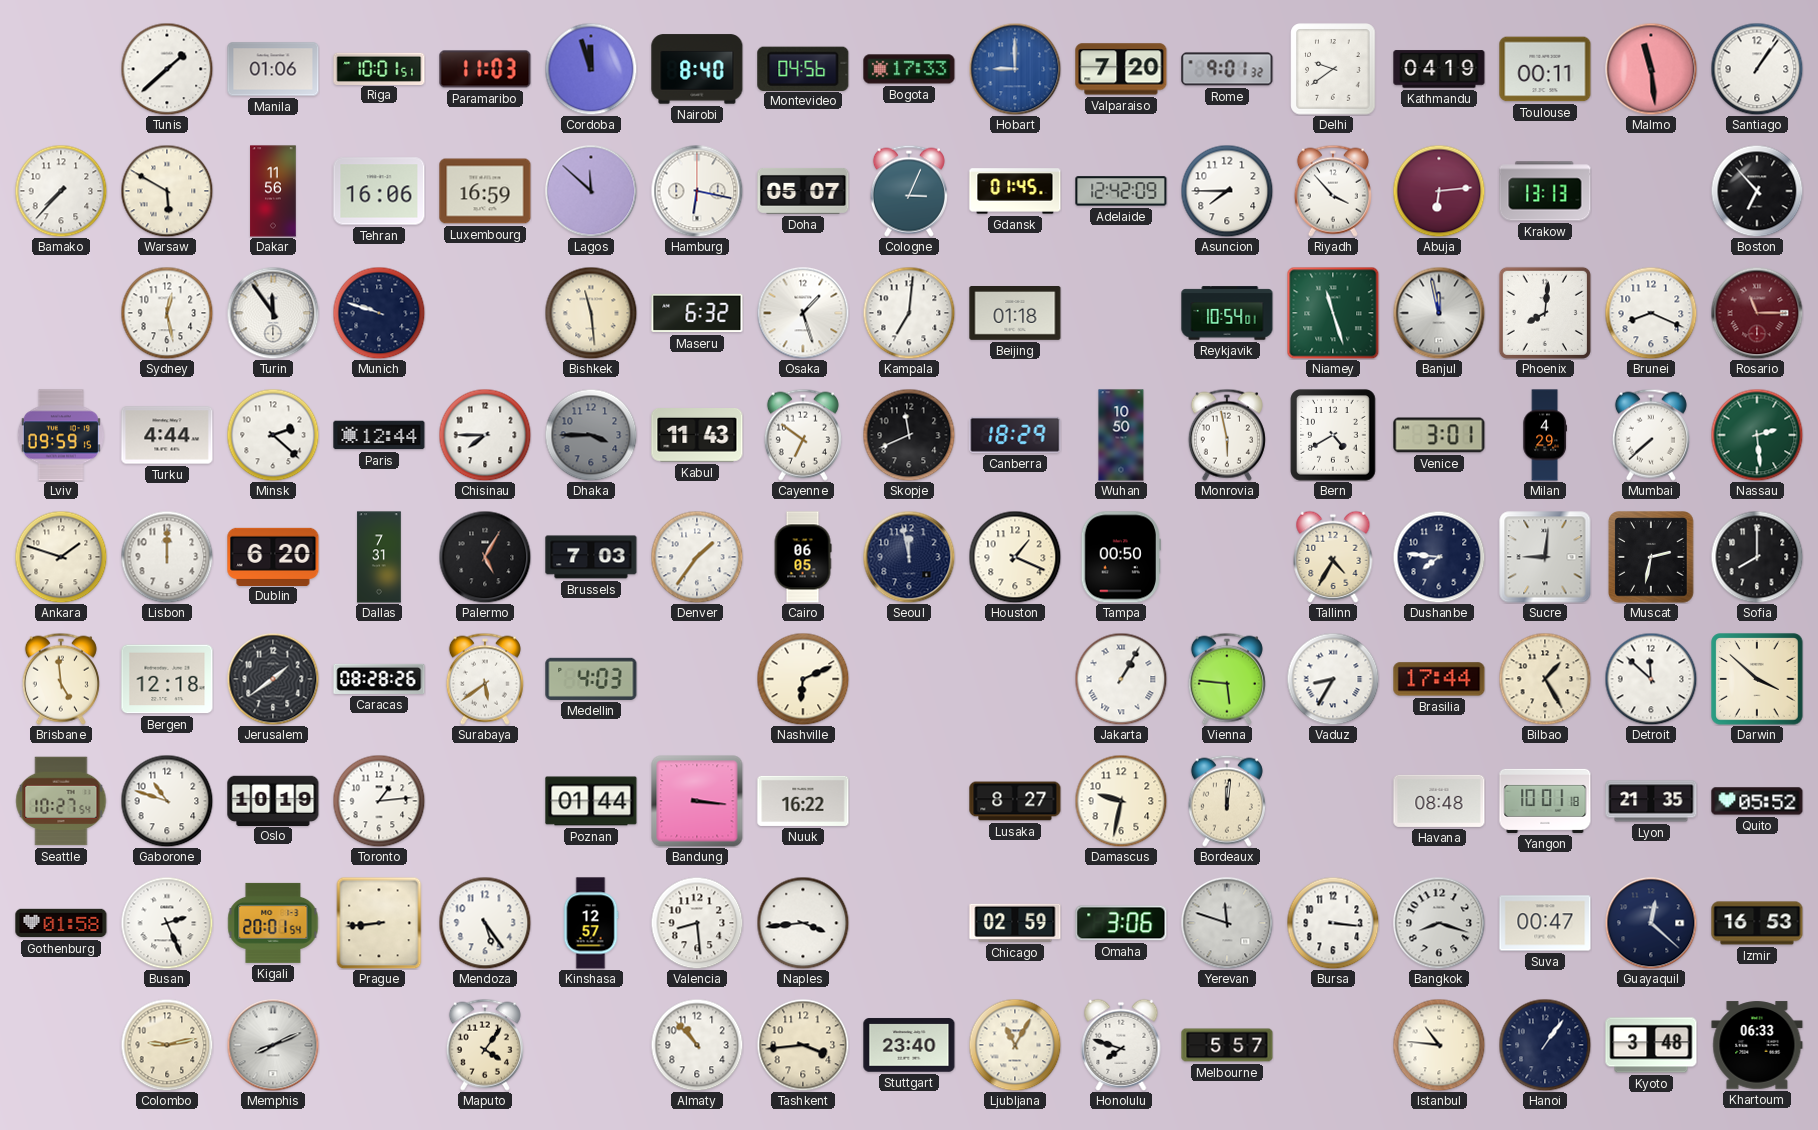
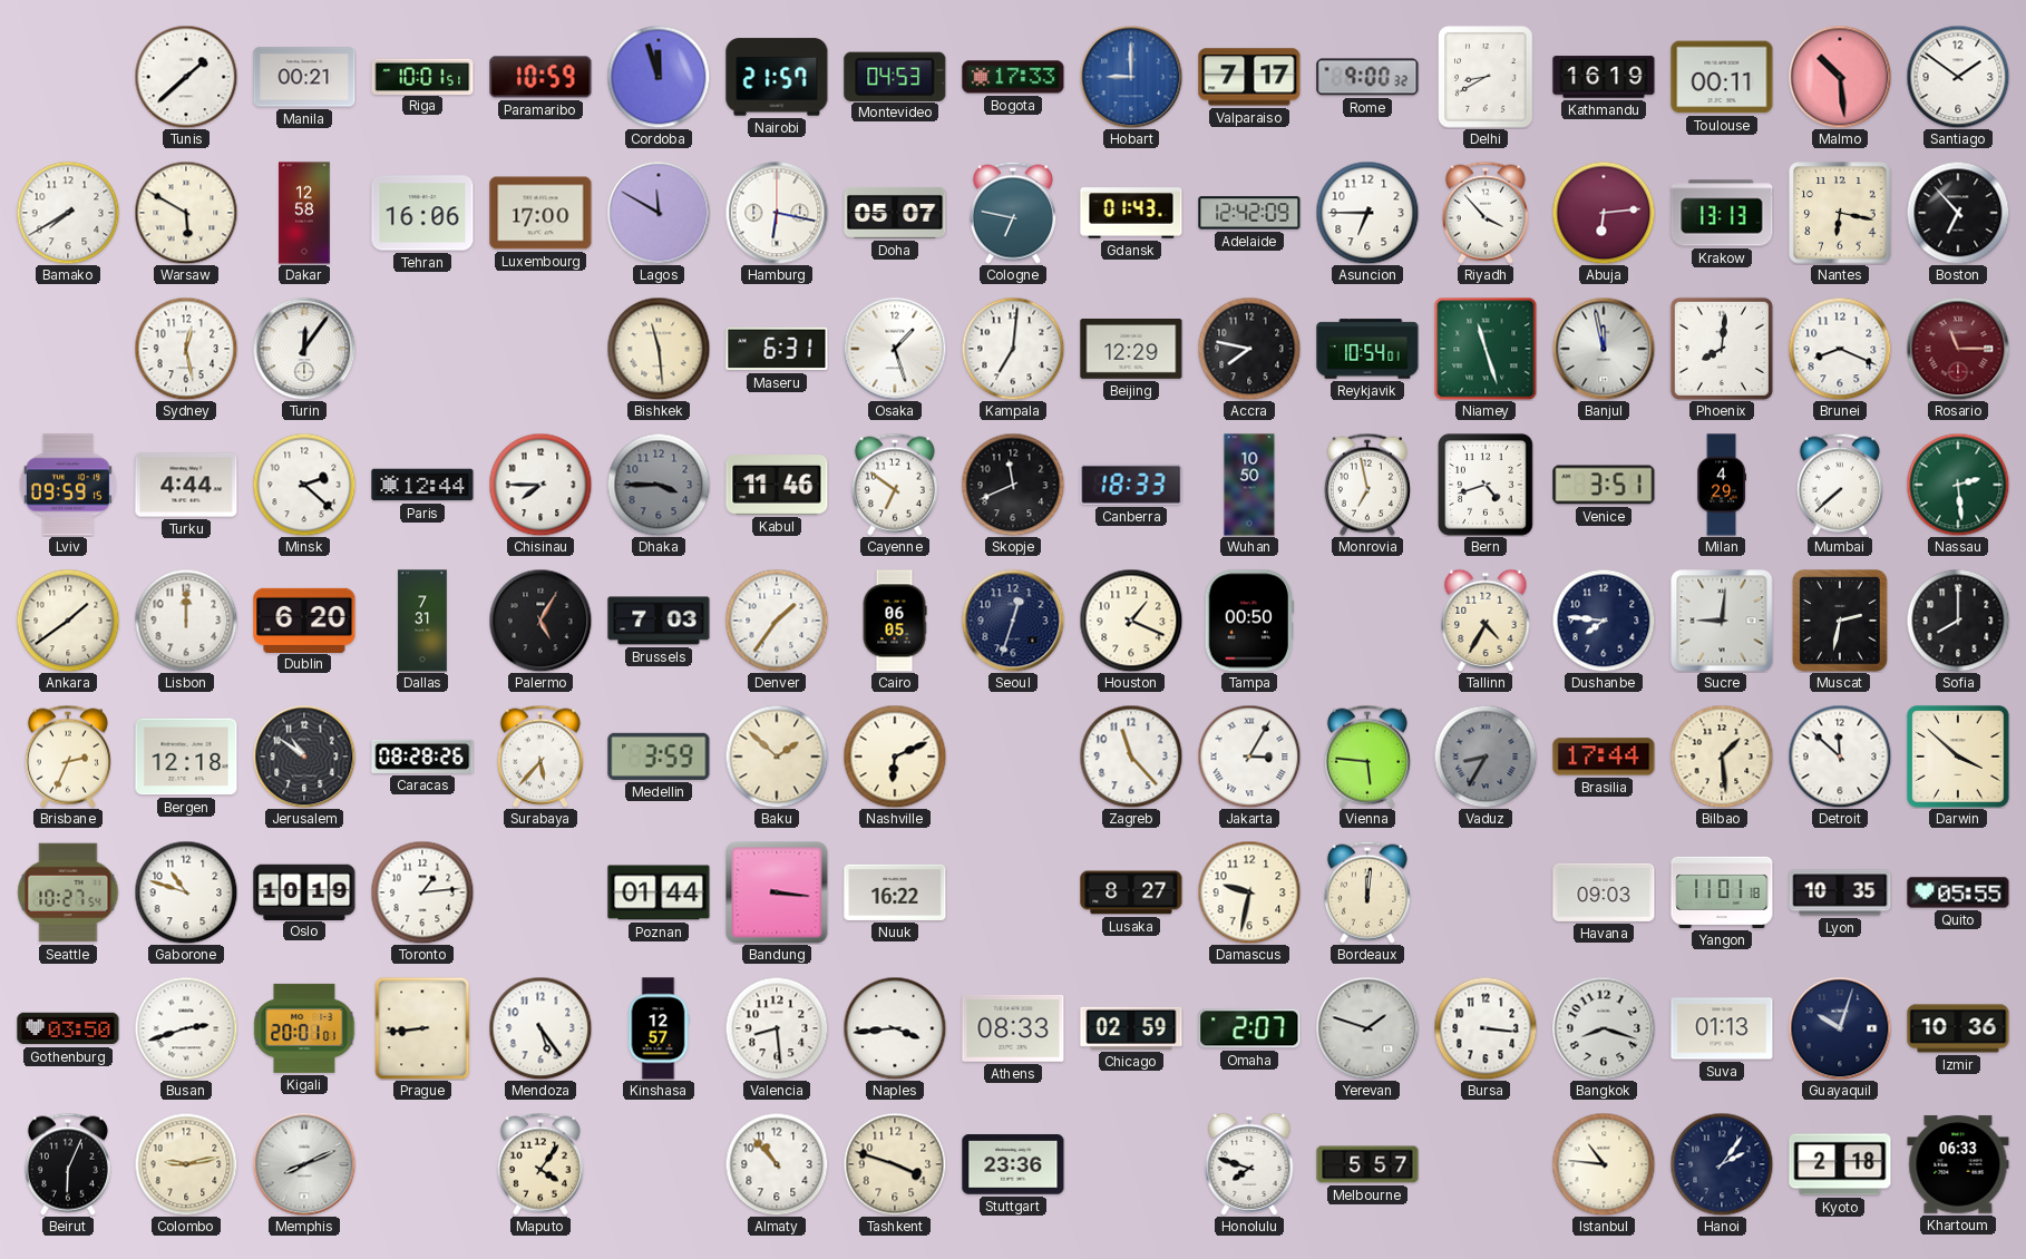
Manila: 01:06 -> 00:21
Paramaribo: 11:03 -> 10:59
Nairobi: 8:40 -> 21:57
Montevideo: 04:56 -> 04:53
Valparaiso: 7:20 -> 7:17
Rome: 9:01 -> 9:00
Delhi: 9:39 -> 8:40
Kathmandu: 04:19 -> 16:19
Malmo: 11:29 -> 10:29
Santiago: 1:06 -> 1:51
Bamako: 7:37 -> 7:40
Dakar: 11:56 -> 12:58
Luxembourg: 16:59 -> 17:00
Lagos: 11:52 -> 11:50
Cologne: 3:04 -> 6:47
Gdansk: 01:45 -> 01:43
Asuncion: 7:45 -> 6:45
Nantes: none -> 6:17
Turin: 11:54 -> 12:06
Munich: 9:48 -> none
Maseru: 6:32 -> 6:31
Beijing: 01:18 -> 12:29
Accra: none -> 7:47
Kabul: 11:43 -> 11:46
Canberra: 18:29 -> 18:33
Monrovia: 5:58 -> 6:58
Bern: 4:40 -> 4:42
Venice: 3:01 -> 3:51
Ankara: 1:48 -> 1:39
Seoul: 11:58 -> 12:33
Brisbane: 4:59 -> 2:34
Jerusalem: 1:39 -> 10:51
Surabaya: 5:39 -> 5:37
Medellin: 4:03 -> 3:59
Baku: none -> 1:52
Zagreb: none -> 11:23
Jakarta: 1:05 -> 3:05
Vaduz dial: white -> grey
Bilbao: 1:25 -> 1:29
Havana: 08:48 -> 09:03
Yangon: 10:01 -> 11:01
Lyon: 21:35 -> 10:35
Quito: 05:52 -> 05:55
Gothenburg: 01:58 -> 03:50
Busan: 2:26 -> 2:42
Kigali: 20:01:54 -> 20:01:01
Athens: none -> 08:33
Omaha: 3:06 -> 2:07
Yerevan: 11:48 -> 1:48
Suva: 00:47 -> 01:13
Guayaquil: 12:22 -> 10:03
Izmir: 16:53 -> 10:36
Beirut: none -> 6:04
Tashkent: 3:44 -> 3:48
Stuttgart: 23:40 -> 23:36
Ljubljana: 11:05 -> none
Hanoi: 1:06 -> 2:06
Kyoto: 3:48 -> 2:18
